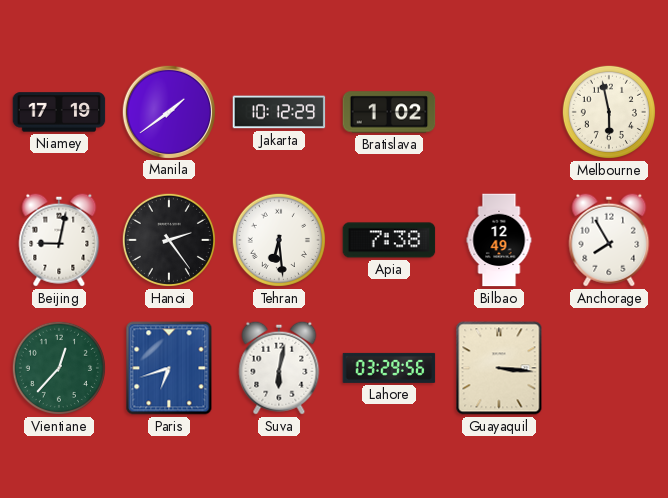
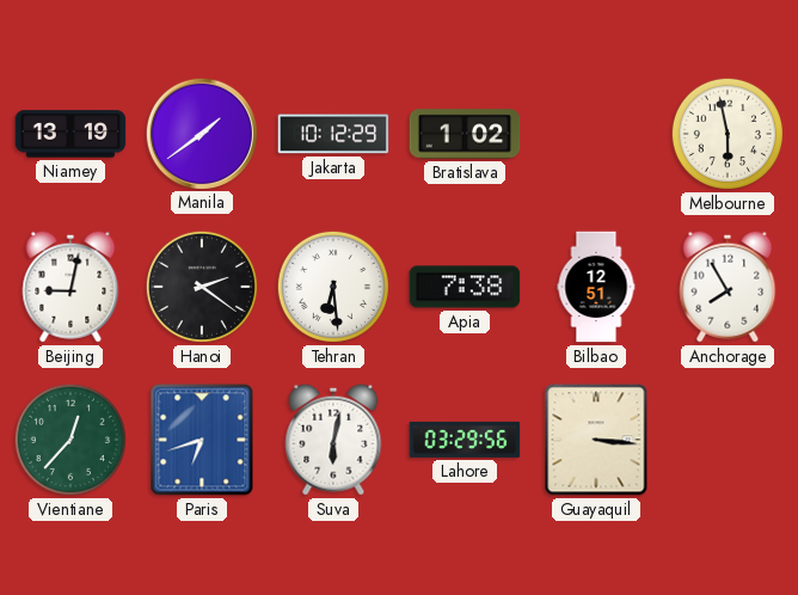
Niamey: 17:19 -> 13:19
Hanoi: 2:24 -> 2:21
Bilbao: 12:49 -> 12:51
